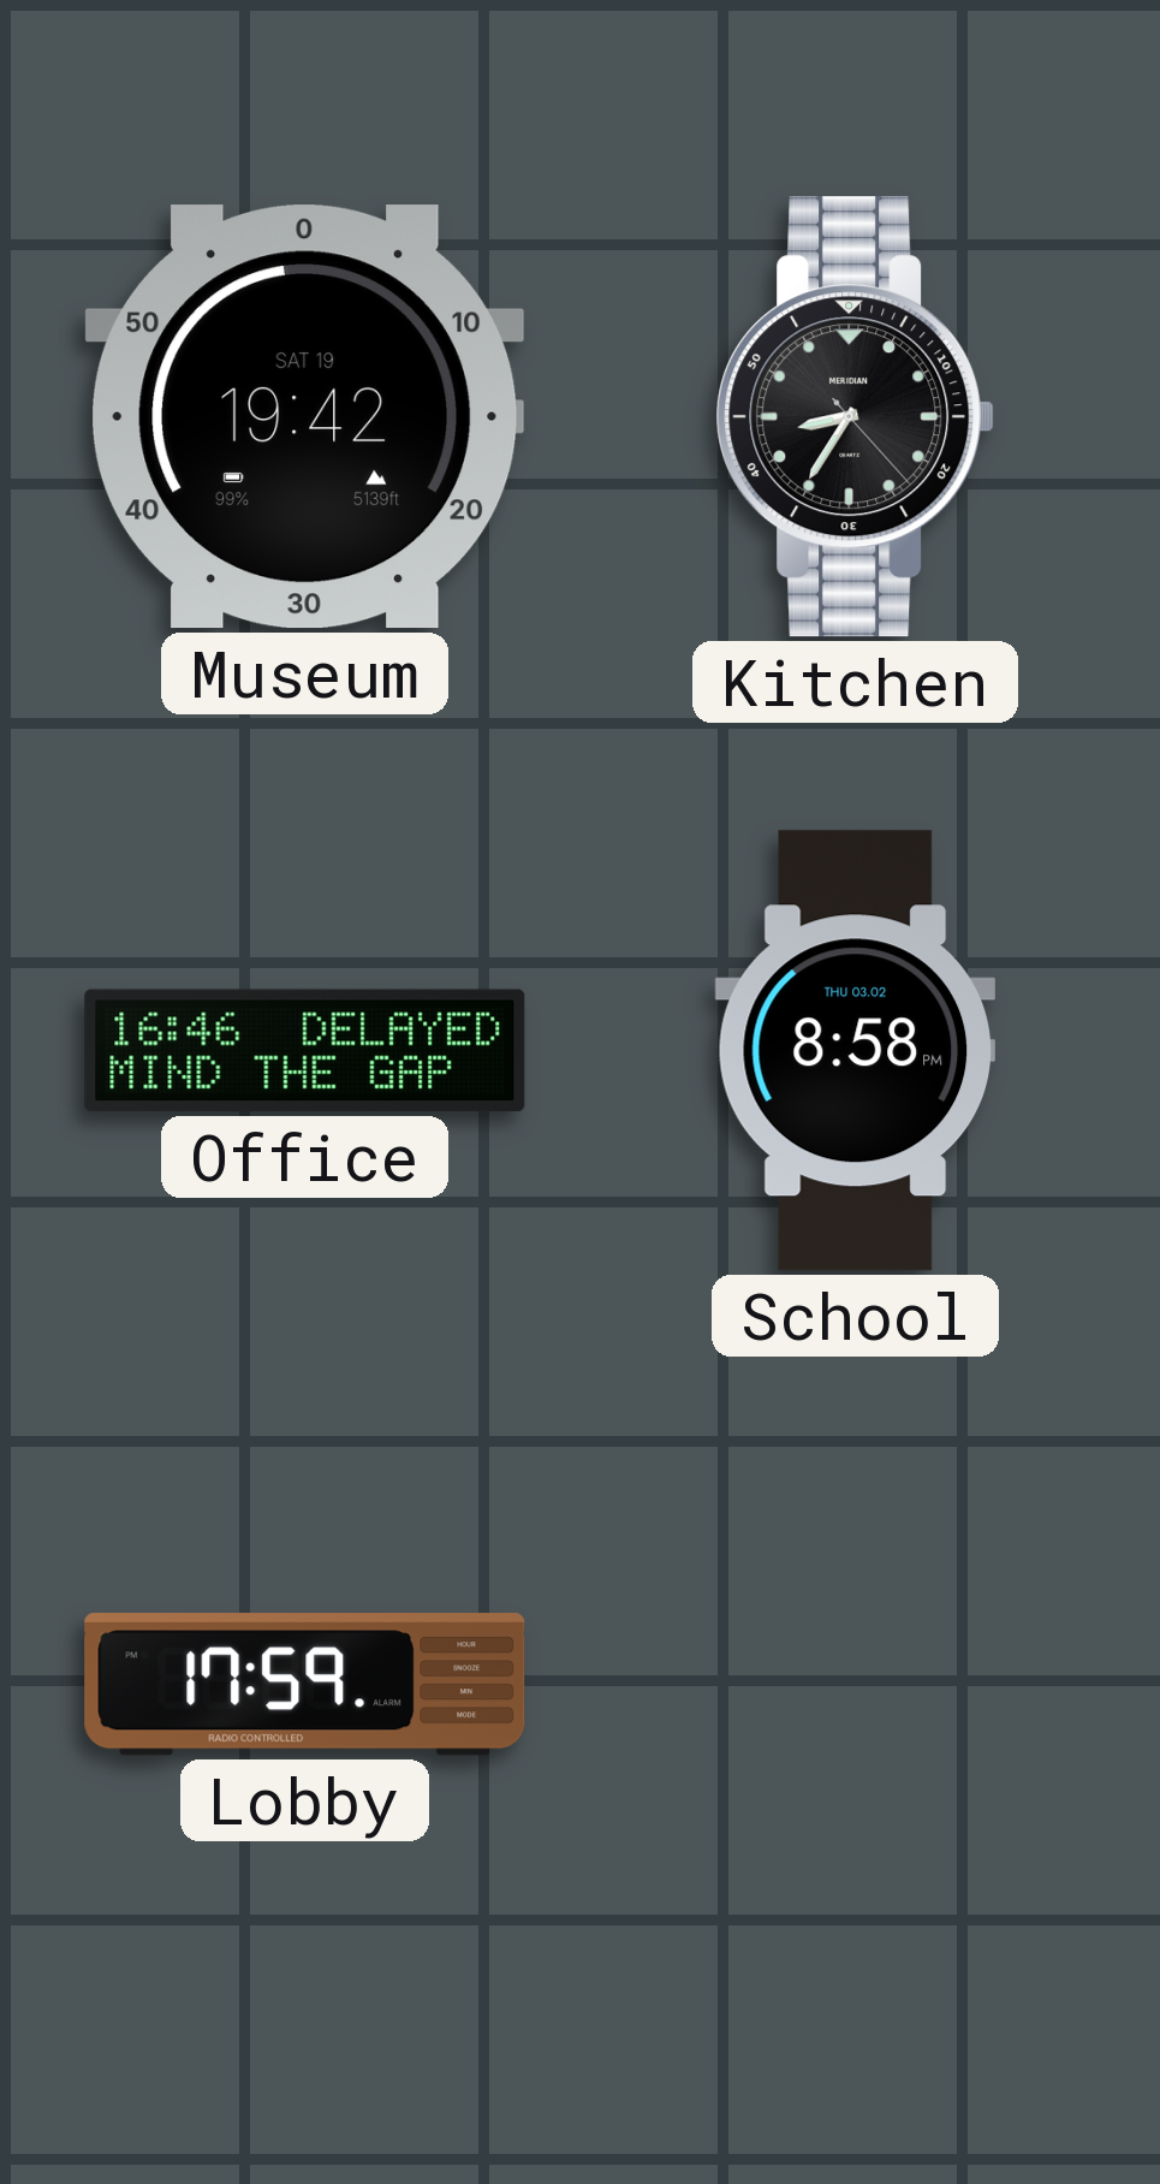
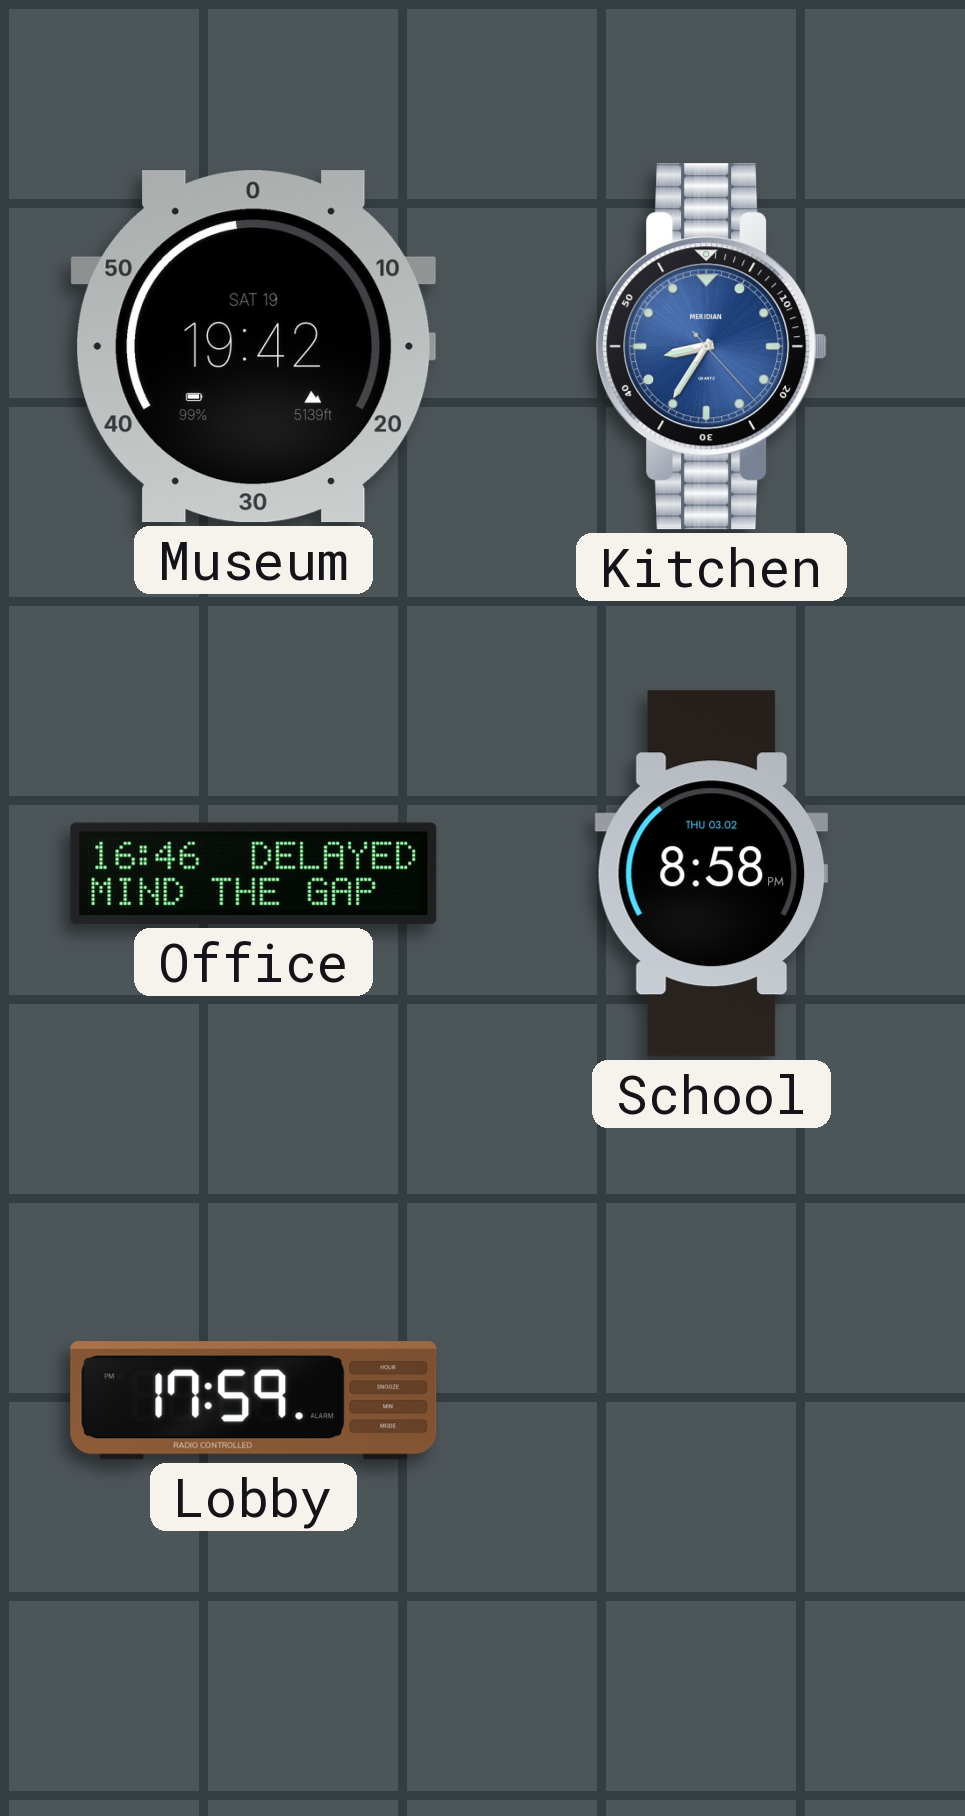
Kitchen dial: black -> blue
